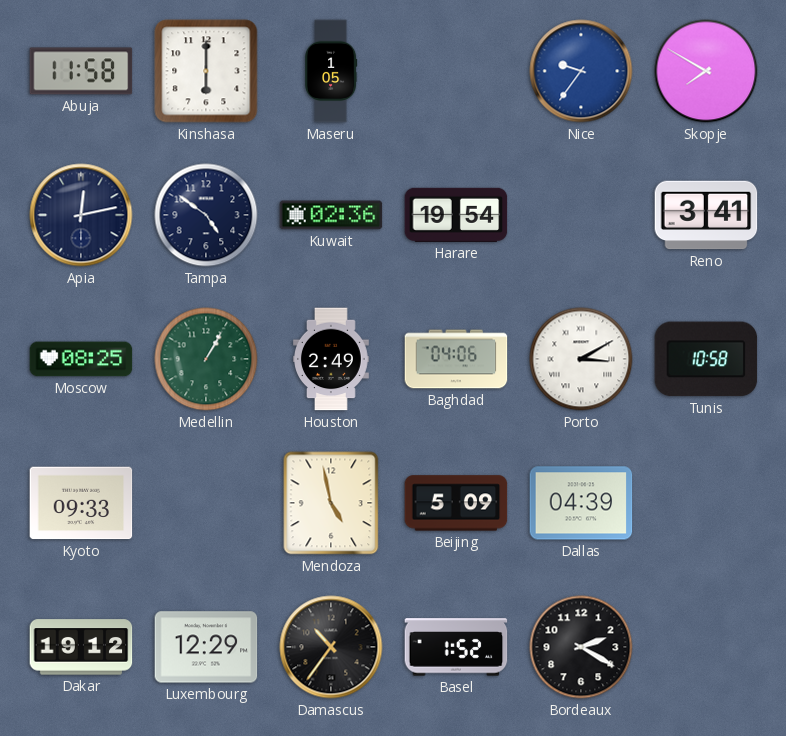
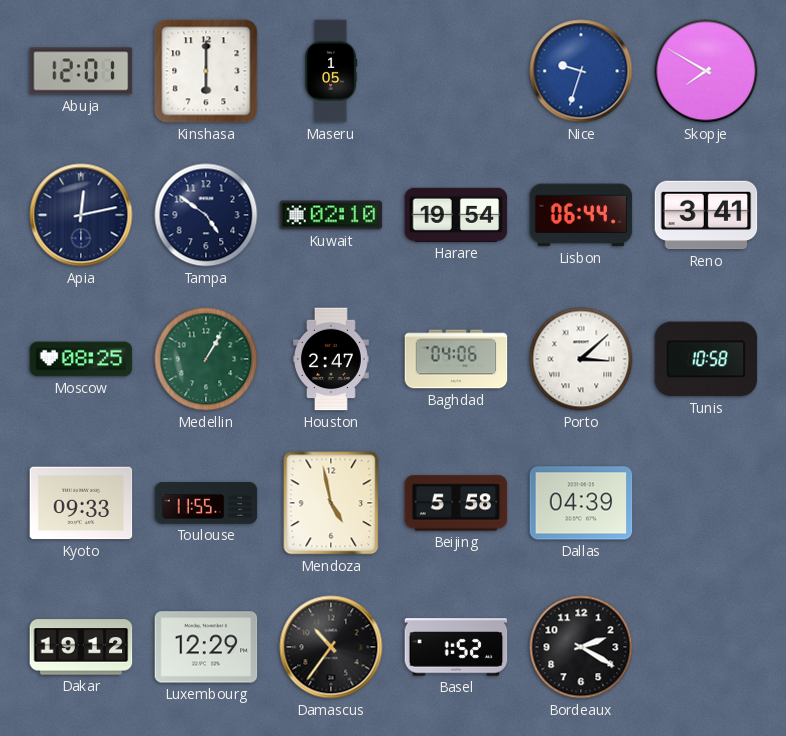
Abuja: 11:58 -> 12:01
Nice: 9:36 -> 9:33
Kuwait: 02:36 -> 02:10
Lisbon: none -> 06:44
Houston: 2:49 -> 2:47
Porto: 3:10 -> 3:08
Toulouse: none -> 11:55
Beijing: 5:09 -> 5:58
